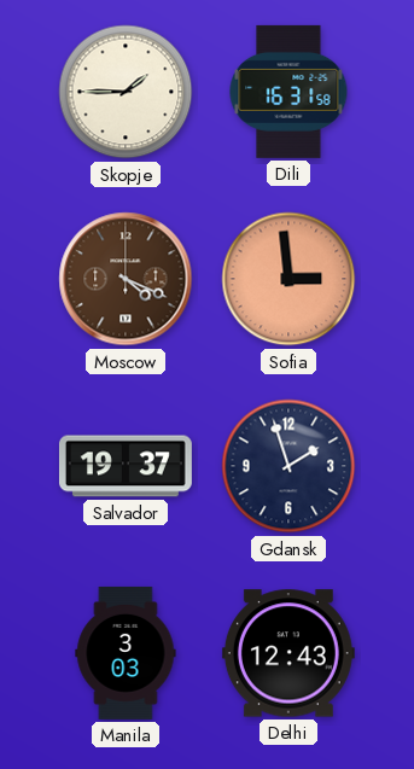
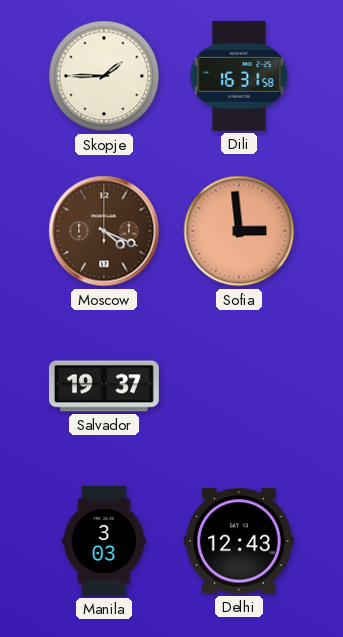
Gdansk: 1:57 -> none
